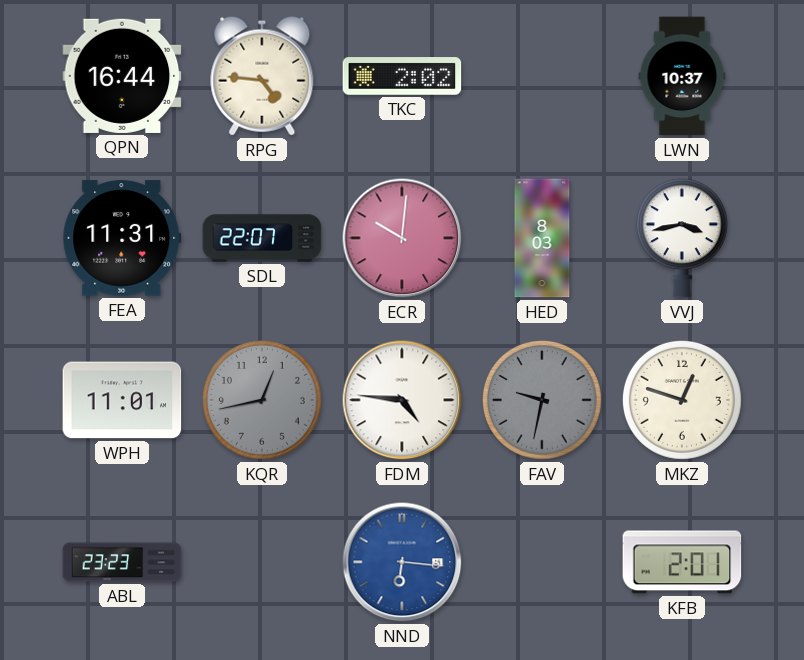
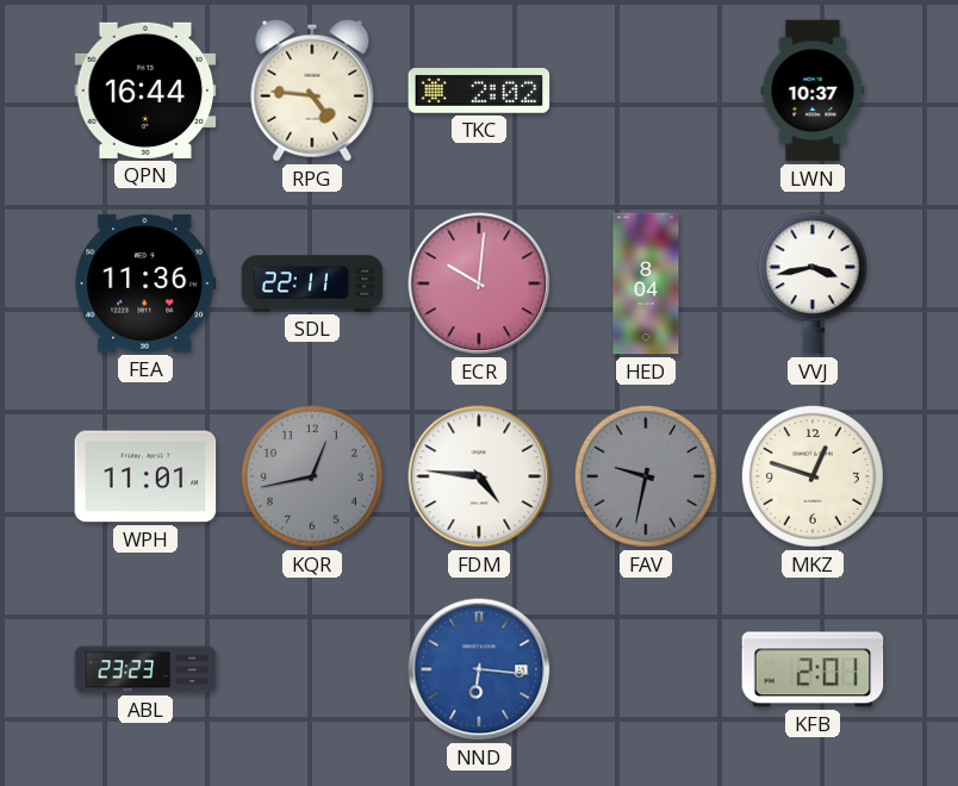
FEA: 11:31 -> 11:36
SDL: 22:07 -> 22:11
HED: 8:03 -> 8:04
